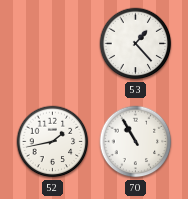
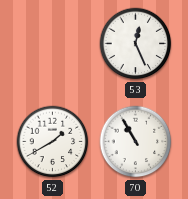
53: 1:23 -> 12:26
52: 1:43 -> 1:40
